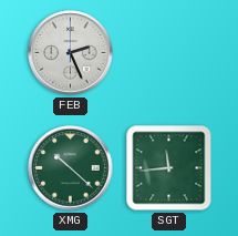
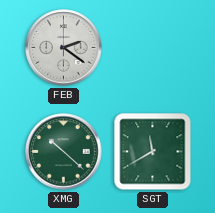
FEB: 2:26 -> 2:21
SGT: 11:44 -> 11:40
